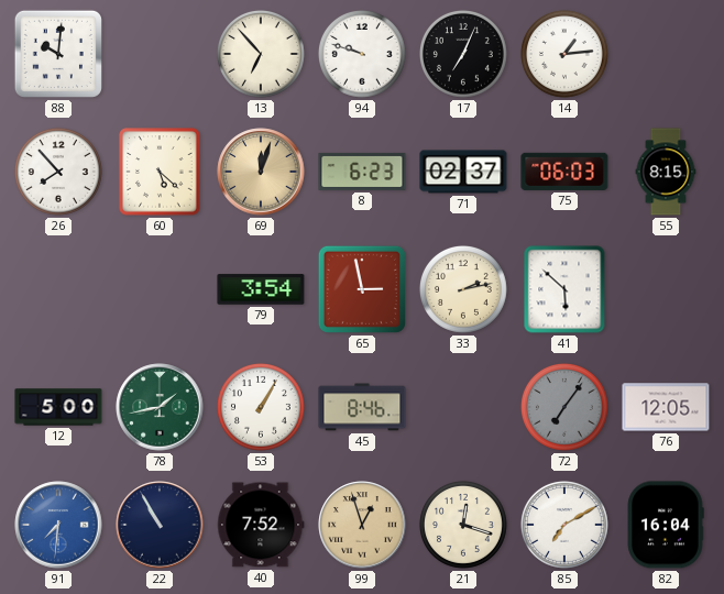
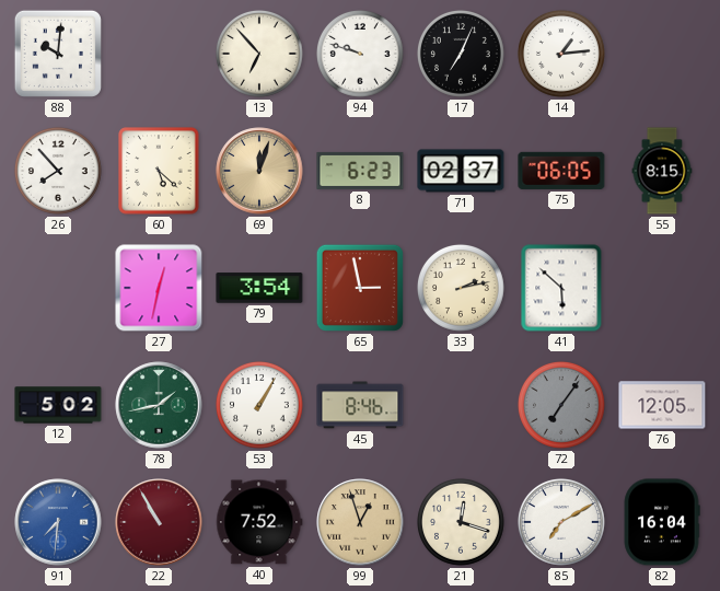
75: 06:03 -> 06:05
27: none -> 12:32
12: 5:00 -> 5:02
22 dial: navy -> burgundy
